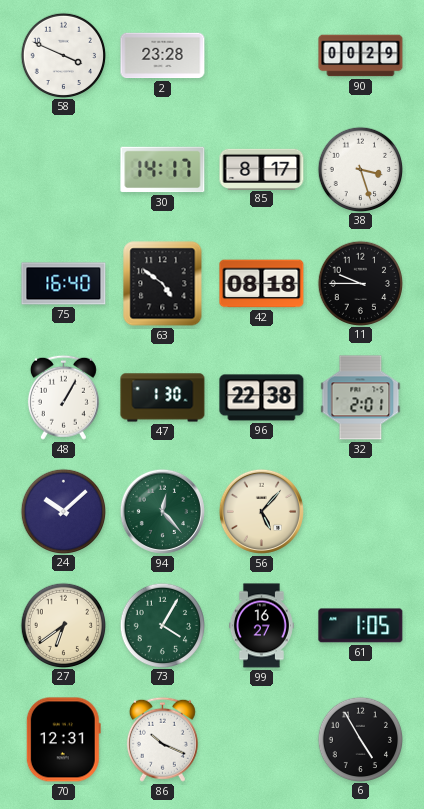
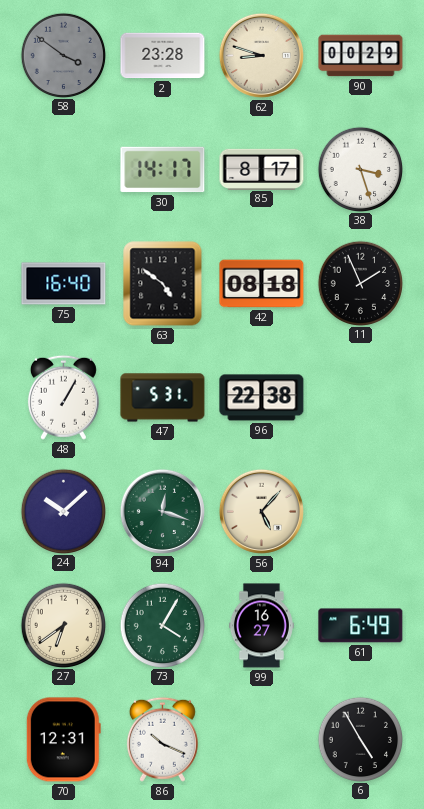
58: 3:49 -> 3:51
58 dial: white -> grey
62: none -> 8:48
11: 9:45 -> 1:56
47: 1:30 -> 5:31
32: 2:01 -> none
94: 12:23 -> 12:18
61: 1:05 -> 6:49
